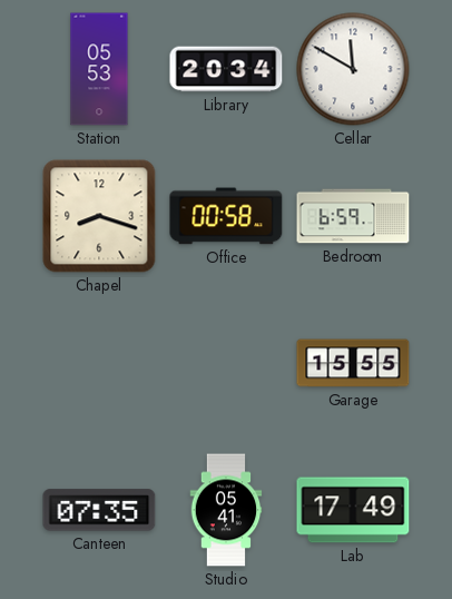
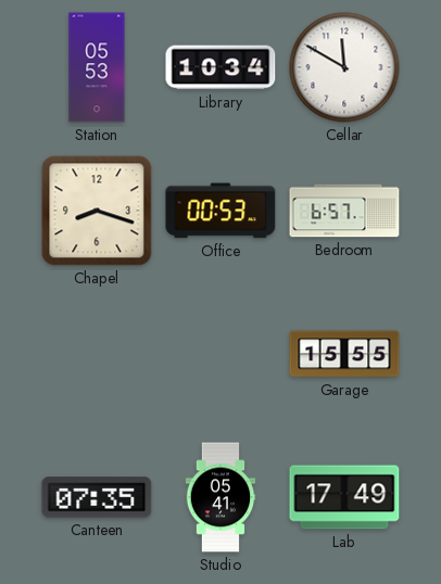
Library: 20:34 -> 10:34
Office: 00:58 -> 00:53
Bedroom: 6:59 -> 6:57
